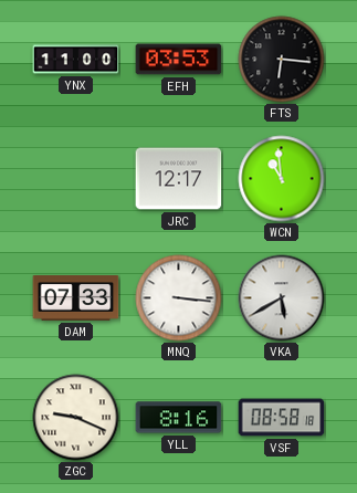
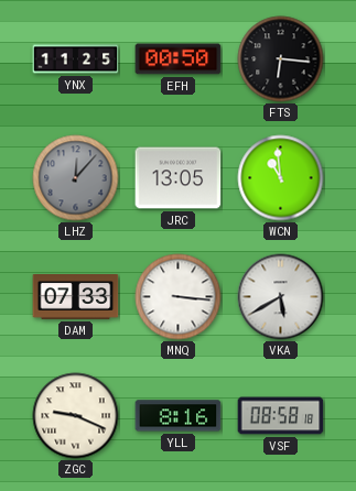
YNX: 11:00 -> 11:25
EFH: 03:53 -> 00:50
LHZ: none -> 12:07
JRC: 12:17 -> 13:05
